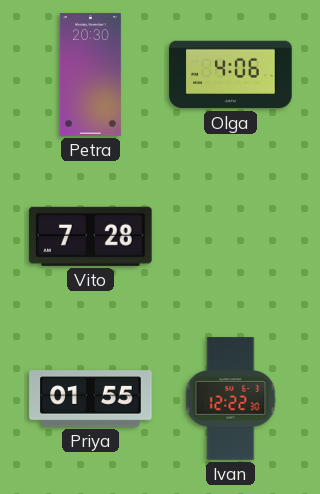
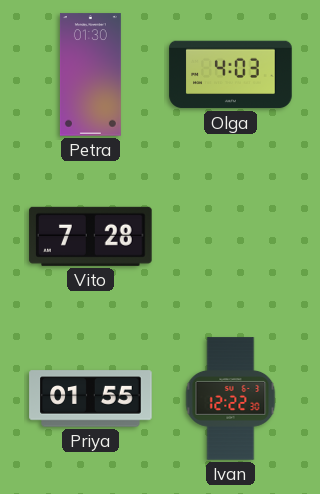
Petra: 20:30 -> 01:30
Olga: 4:06 -> 4:03
